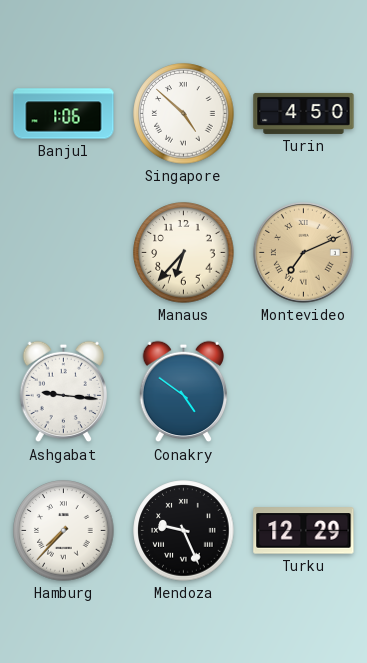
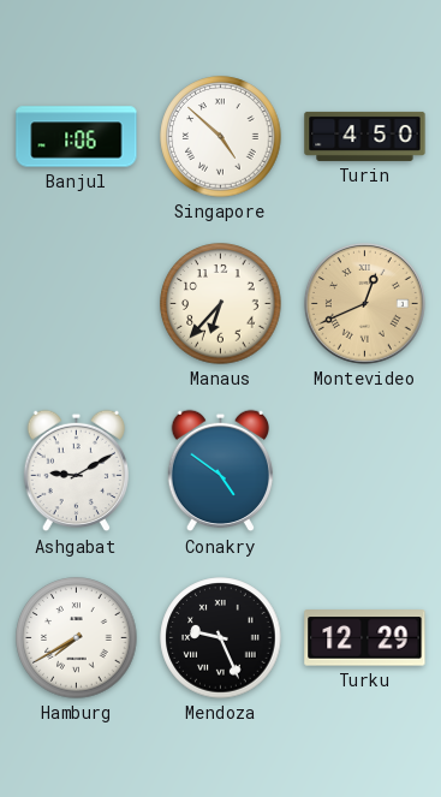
Montevideo: 7:11 -> 12:41
Ashgabat: 9:16 -> 9:10
Hamburg: 7:37 -> 7:40
